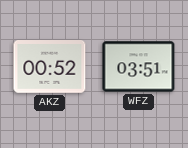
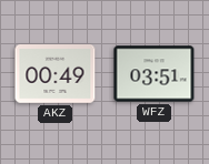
AKZ: 00:52 -> 00:49
